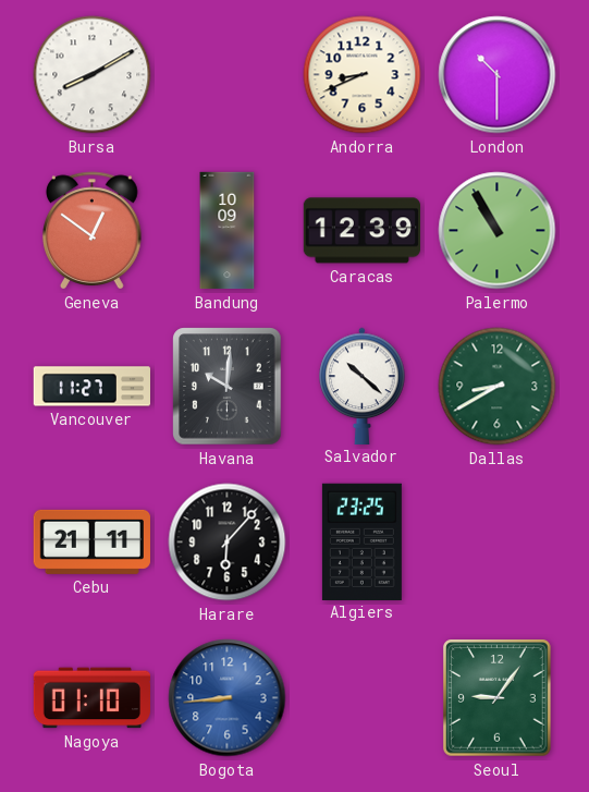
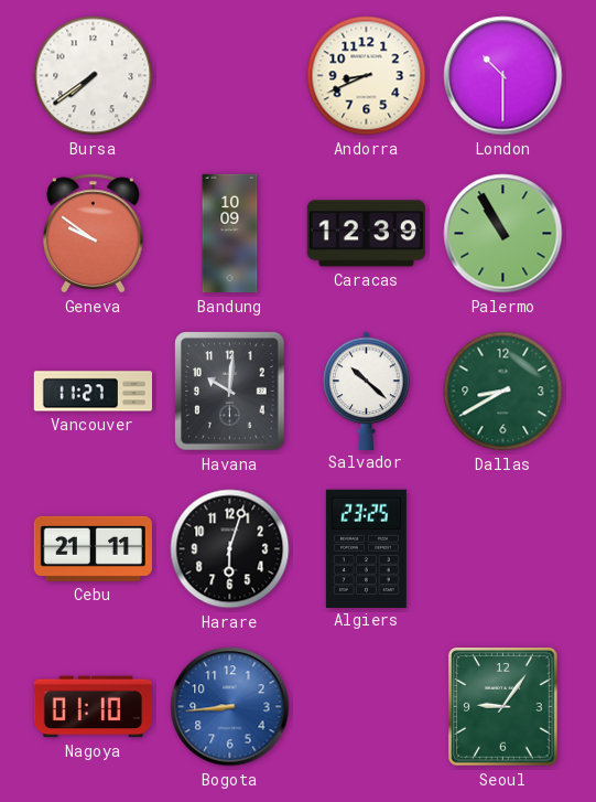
Bursa: 8:10 -> 7:39
Geneva: 12:51 -> 9:51
Harare: 6:07 -> 6:03
